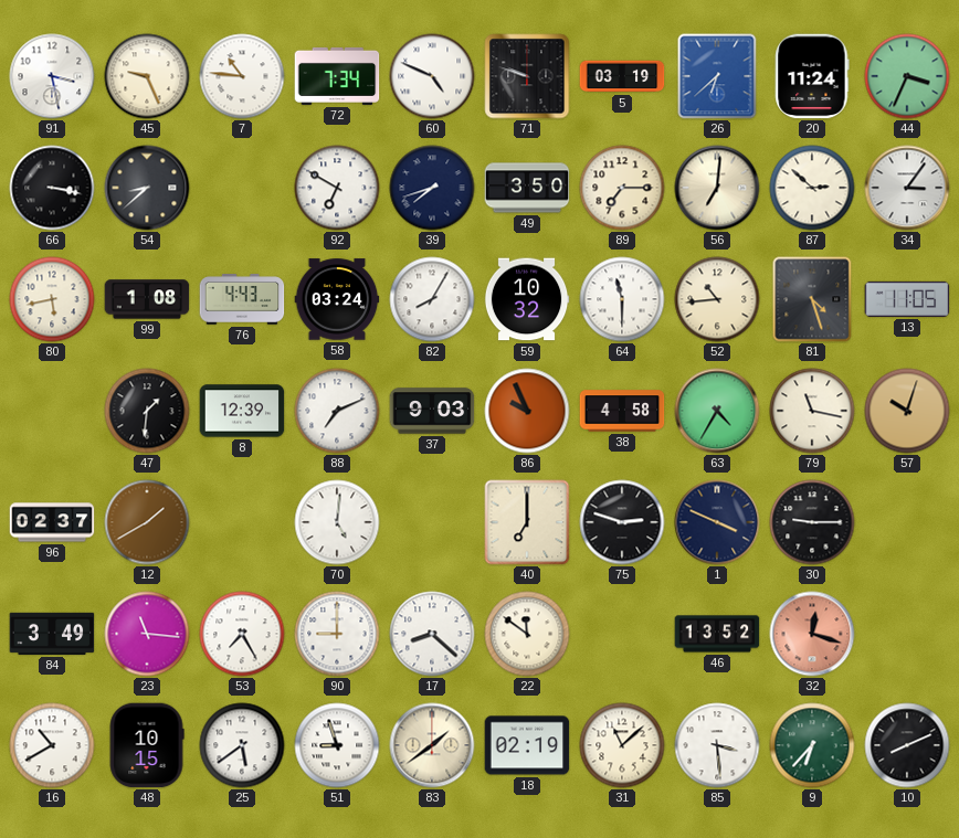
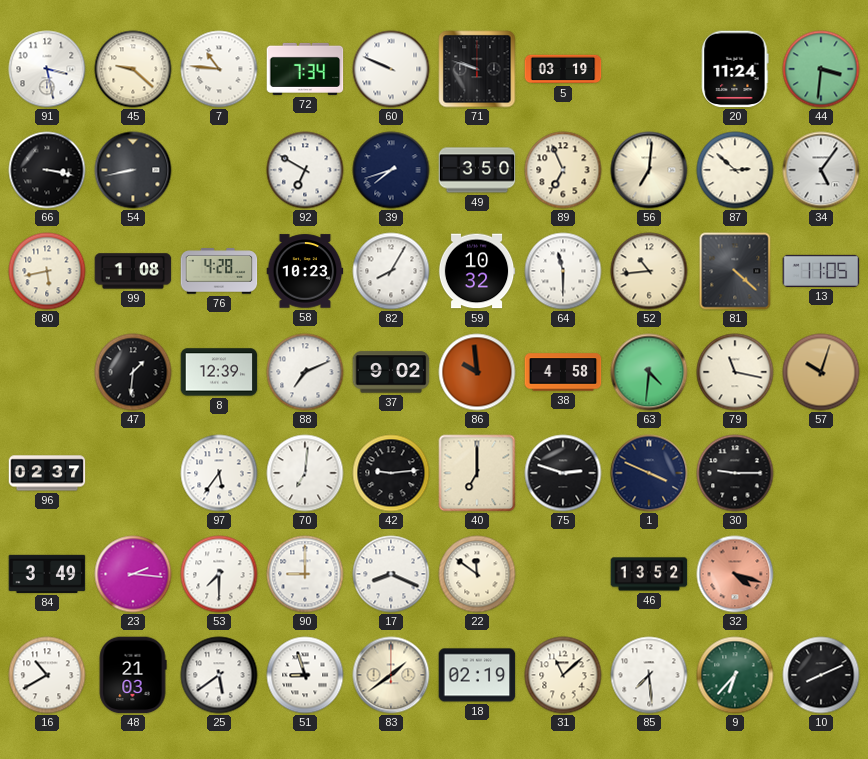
45: 9:26 -> 9:22
60: 4:49 -> 9:49
26: 6:38 -> none
44: 3:34 -> 3:31
54: 8:38 -> 8:43
89: 7:15 -> 6:56
34: 3:06 -> 5:06
76: 4:43 -> 4:28
58: 03:24 -> 10:23
81: 4:27 -> 4:22
37: 9:03 -> 9:02
86: 9:56 -> 9:59
63: 4:35 -> 4:31
12: 1:40 -> none
97: none -> 5:36
70: 5:01 -> 7:01
42: none -> 9:14
23: 11:16 -> 2:16
53: 7:25 -> 7:30
17: 8:22 -> 8:19
32: 12:18 -> 4:18
48: 10:15 -> 21:03
85: 3:29 -> 7:29
